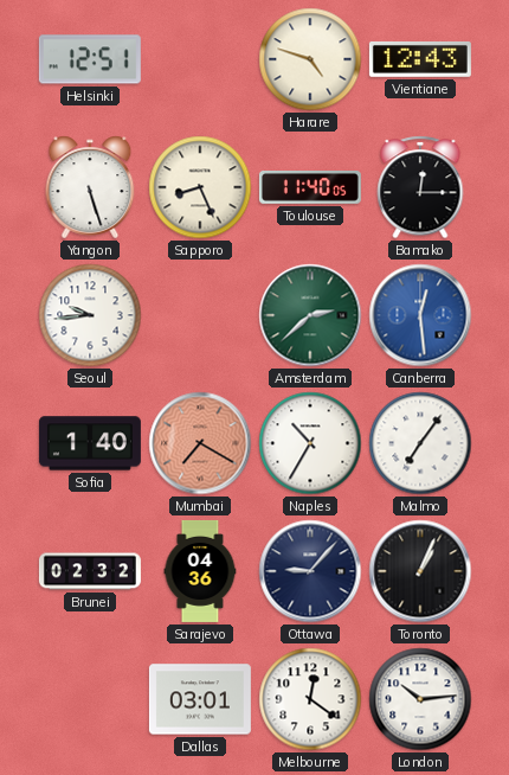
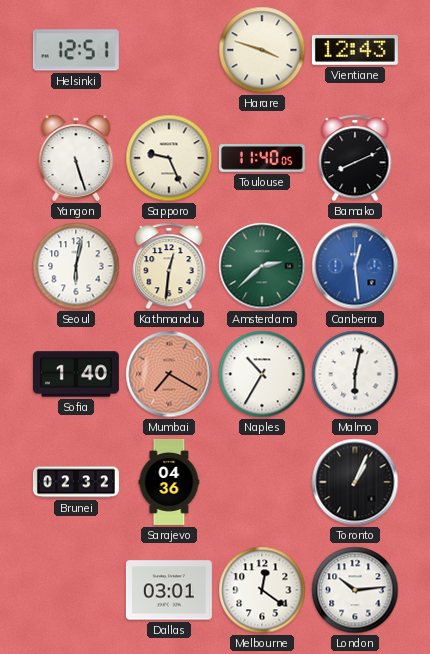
Harare: 4:48 -> 3:48
Sapporo: 8:26 -> 9:26
Bamako: 12:15 -> 8:11
Seoul: 9:44 -> 6:02
Kathmandu: none -> 12:31
Malmo: 7:06 -> 6:02
Ottawa: 9:07 -> none
